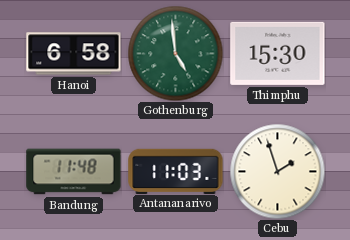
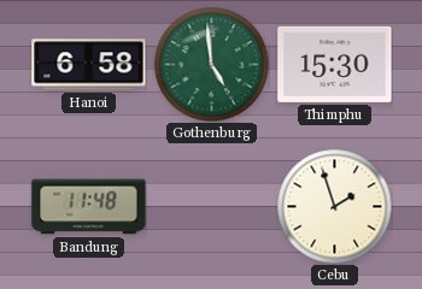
Antananarivo: 11:03 -> none
